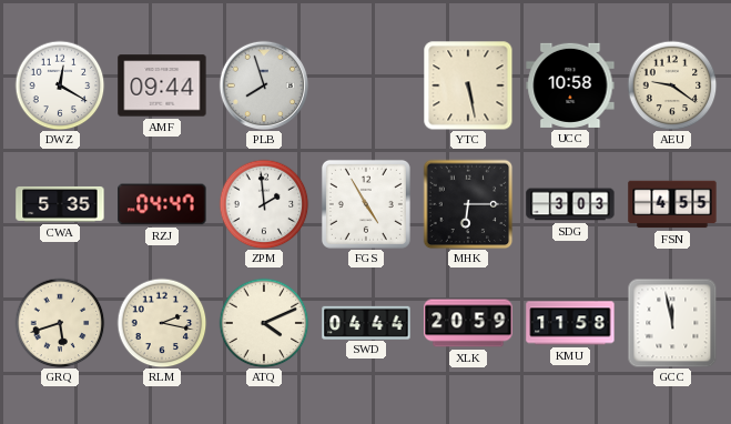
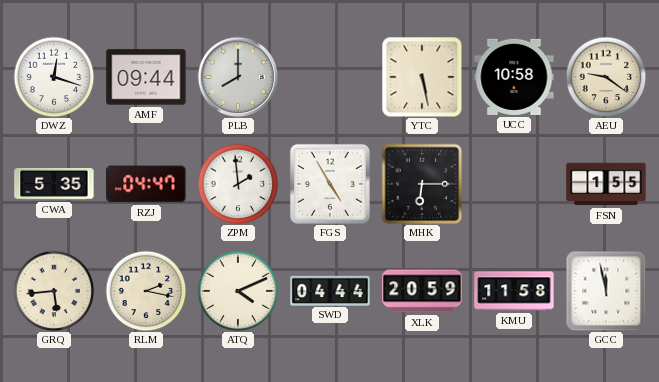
DWZ: 12:20 -> 12:18
PLB: 7:57 -> 8:00
SDG: 3:03 -> none
FSN: 4:55 -> 1:55
GRQ: 5:42 -> 5:44
